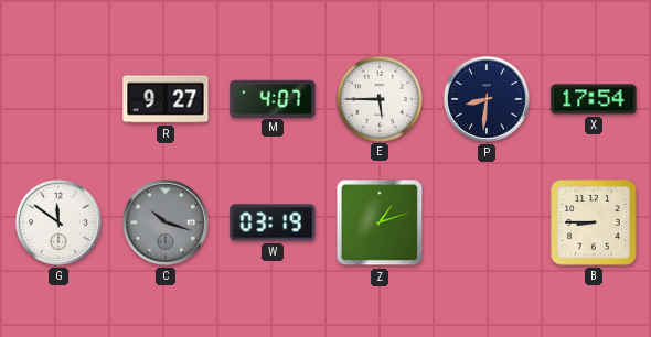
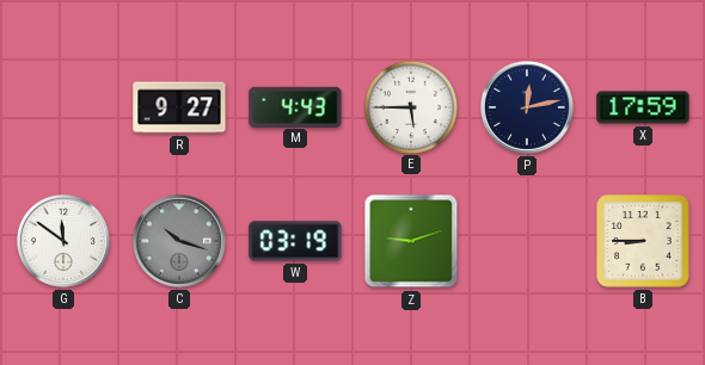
M: 4:07 -> 4:43
P: 8:31 -> 12:13
X: 17:54 -> 17:59
Z: 1:12 -> 9:12
